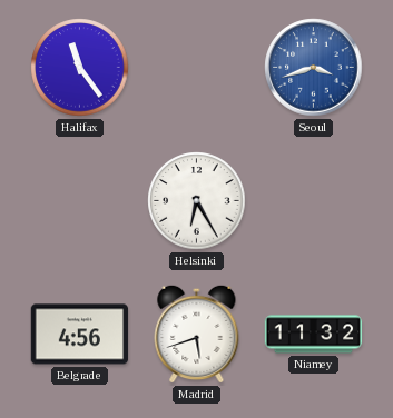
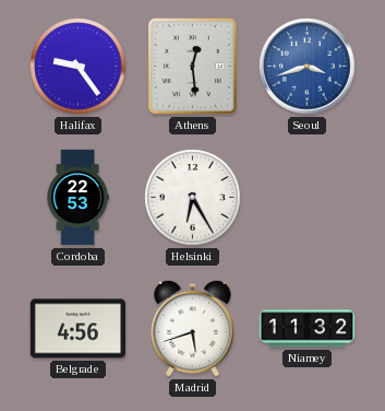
Halifax: 11:24 -> 9:24
Athens: none -> 12:29
Cordoba: none -> 22:53
